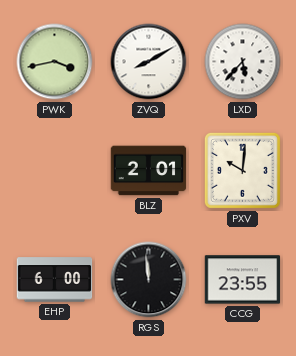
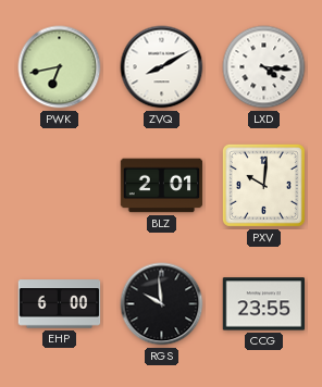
PWK: 3:43 -> 6:43
LXD: 5:37 -> 4:16
RGS: 11:59 -> 9:59
